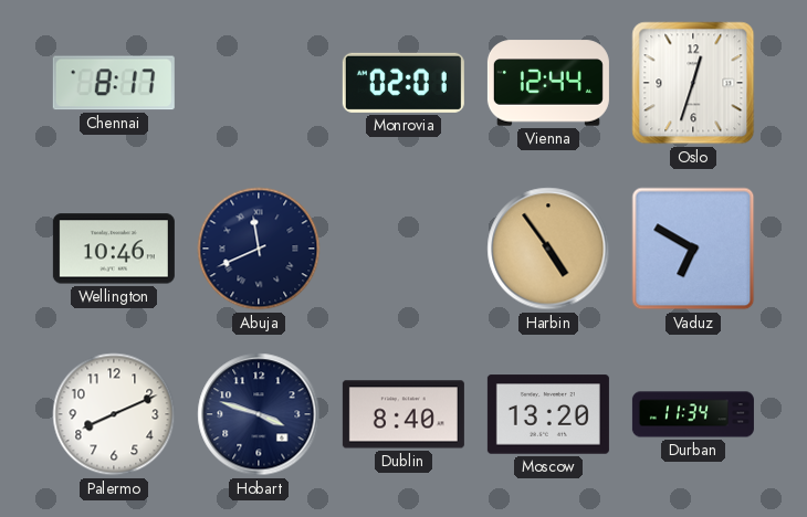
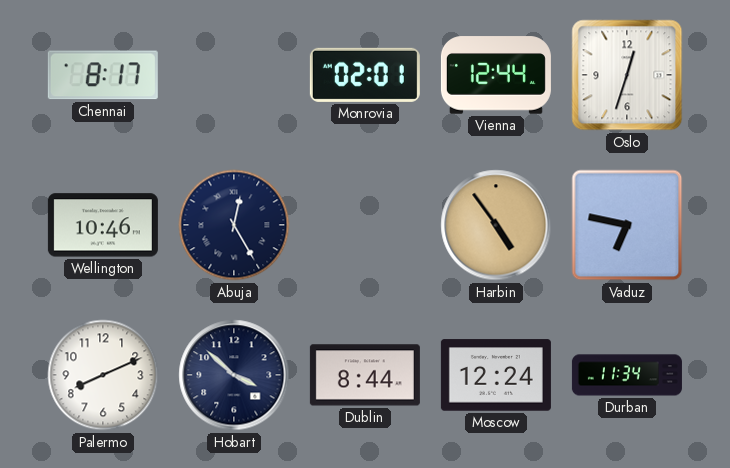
Abuja: 11:41 -> 12:25
Vaduz: 6:50 -> 6:47
Hobart: 3:48 -> 3:52
Dublin: 8:40 -> 8:44
Moscow: 13:20 -> 12:24
